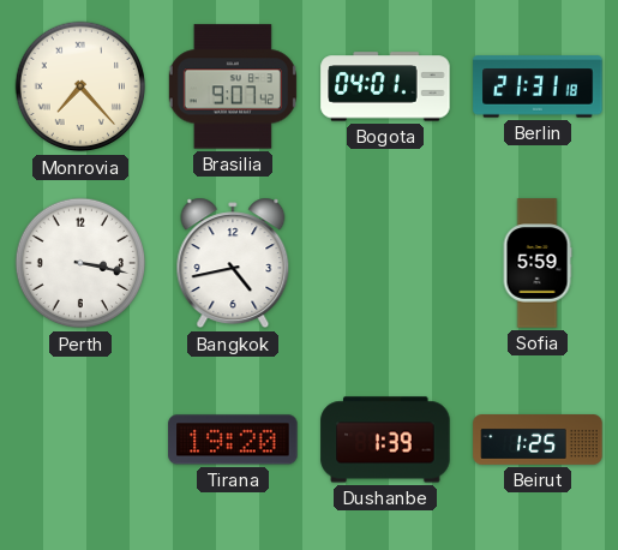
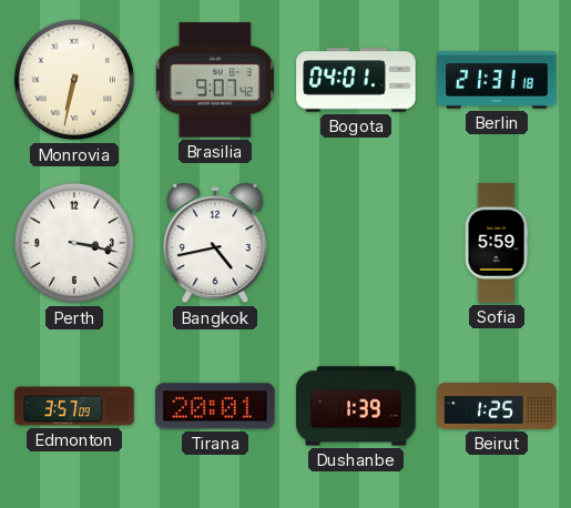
Monrovia: 7:23 -> 6:32
Edmonton: none -> 3:57
Tirana: 19:20 -> 20:01
